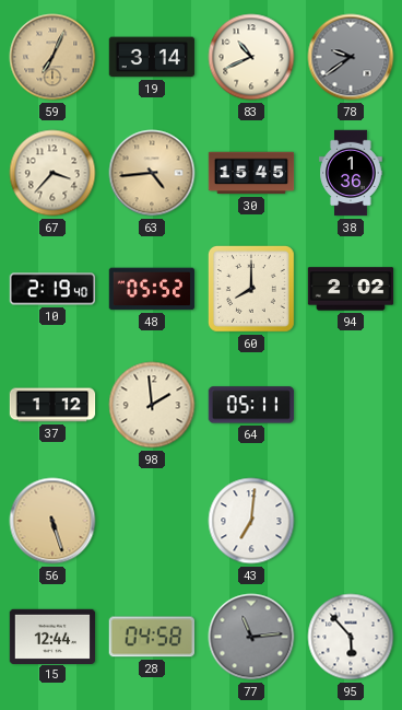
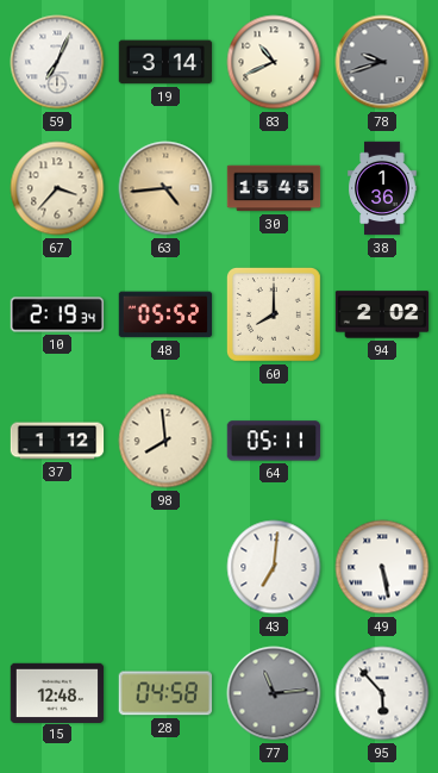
59 dial: champagne -> white
78: 9:39 -> 9:42
10: 2:19:40 -> 2:19:34
98: 1:59 -> 7:59
56: 5:27 -> none
49: none -> 5:28
15: 12:44 -> 12:48
